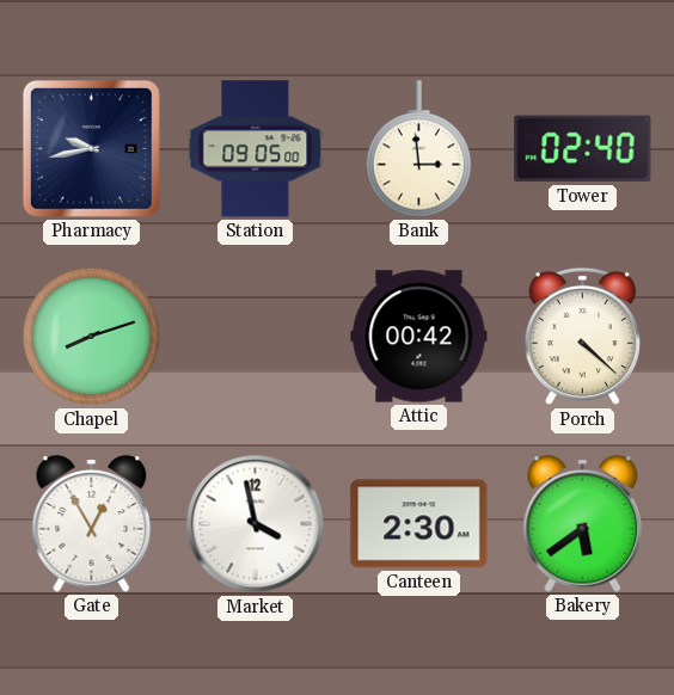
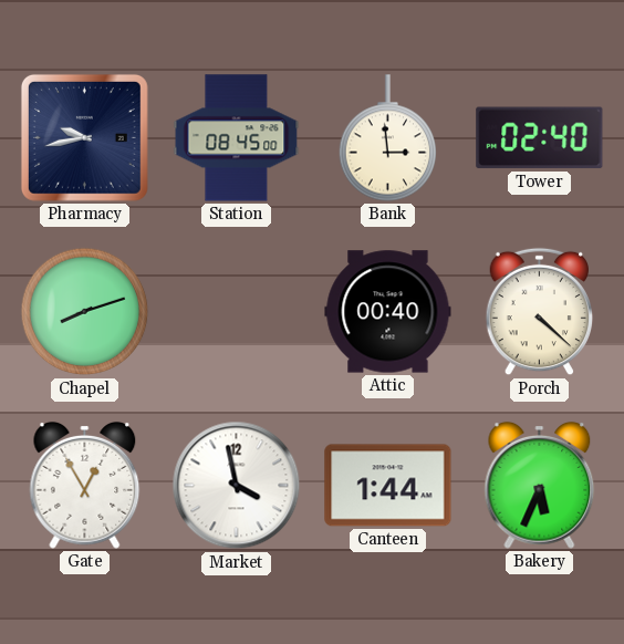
Station: 09:05 -> 08:45
Attic: 00:42 -> 00:40
Canteen: 2:30 -> 1:44
Bakery: 5:39 -> 5:34
